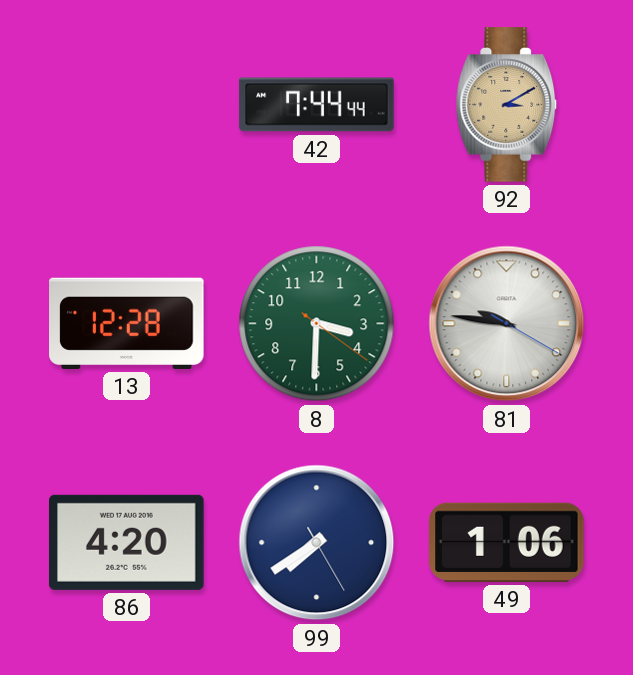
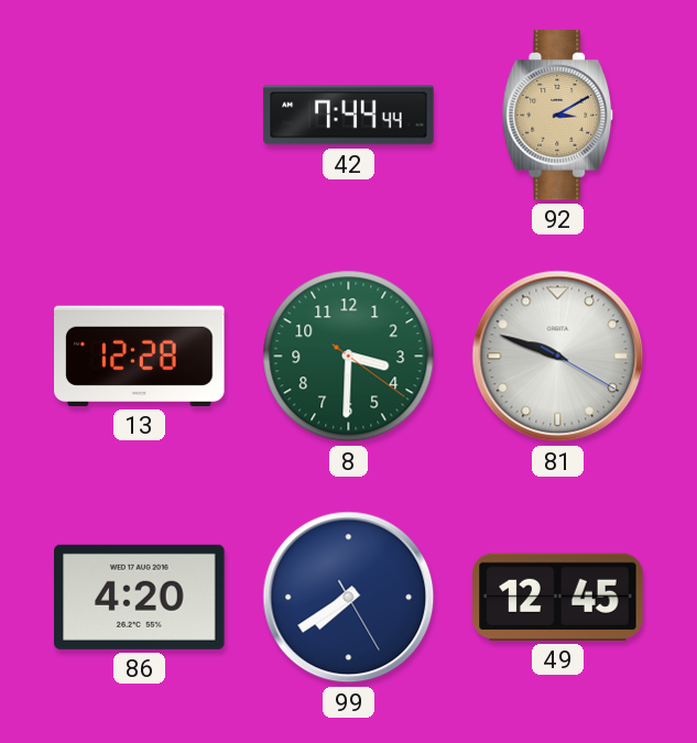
81: 9:46 -> 9:48
49: 1:06 -> 12:45
